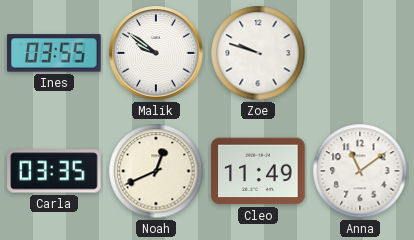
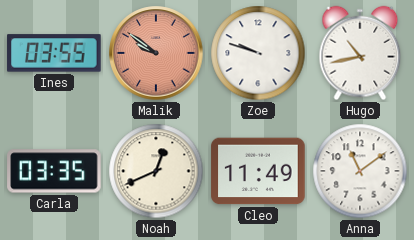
Malik dial: white -> salmon
Hugo: none -> 10:43
